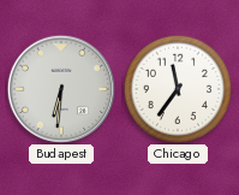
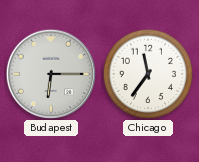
Budapest: 6:31 -> 6:15
